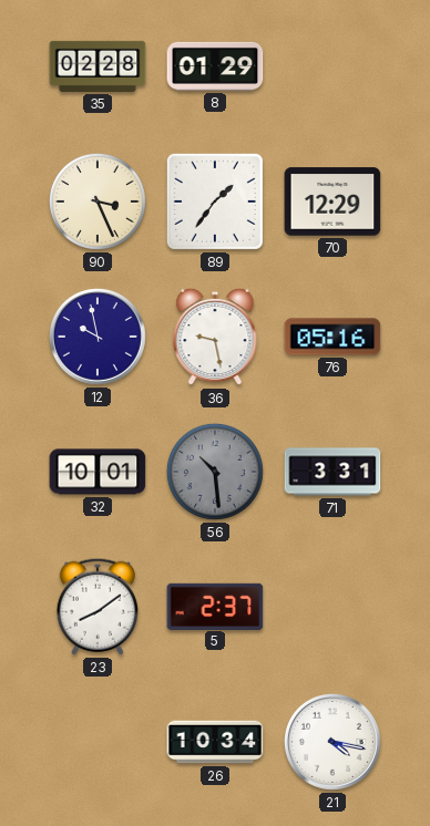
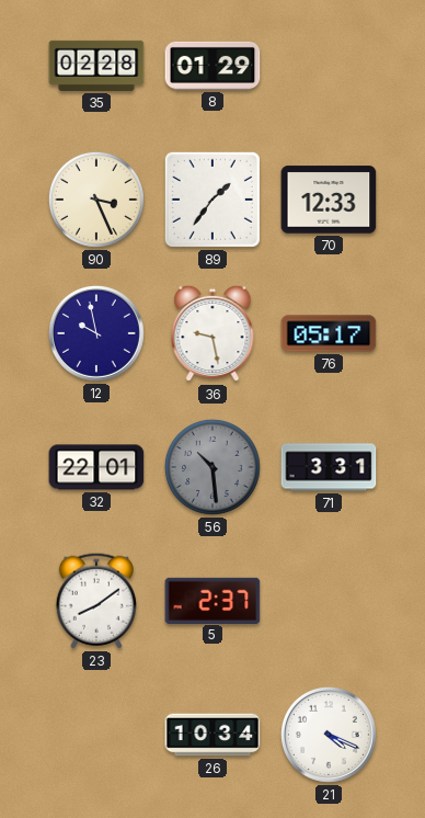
70: 12:29 -> 12:33
76: 05:16 -> 05:17
32: 10:01 -> 22:01
21: 4:17 -> 4:19
